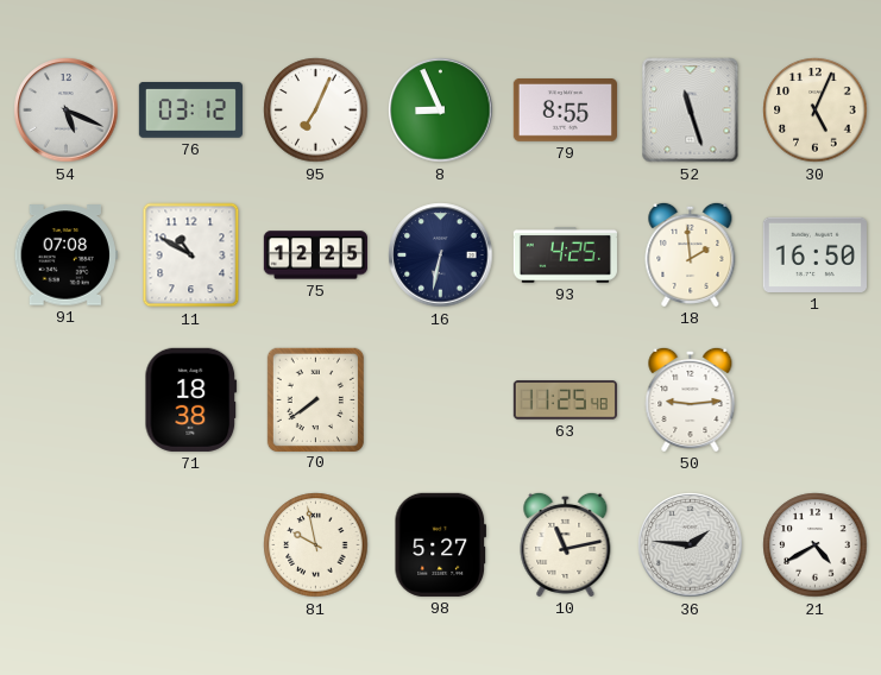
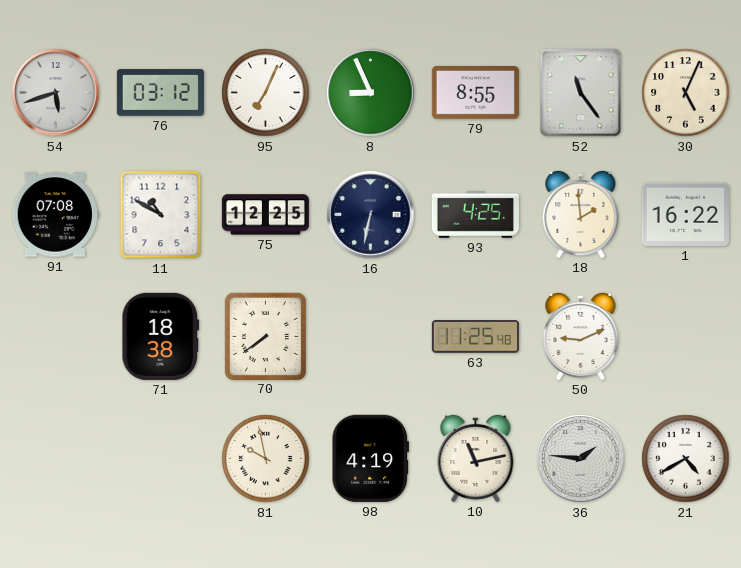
54: 5:19 -> 5:42
52: 11:27 -> 11:24
1: 16:50 -> 16:22
50: 9:14 -> 9:11
98: 5:27 -> 4:19
